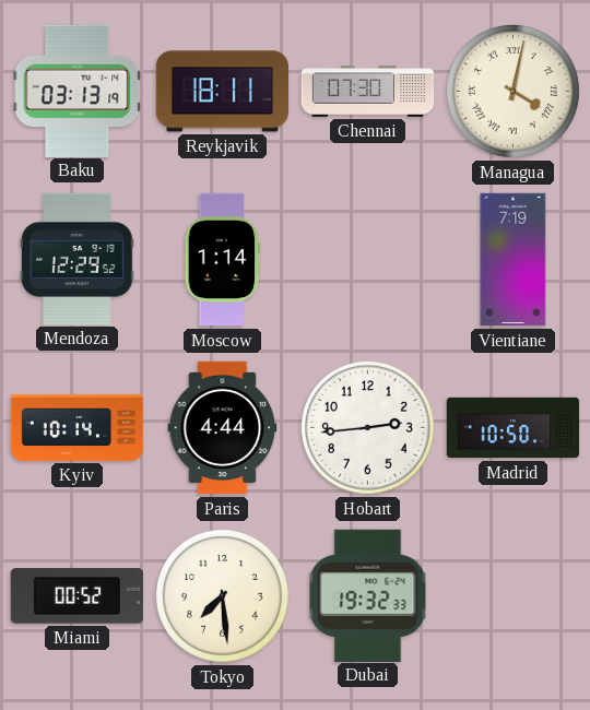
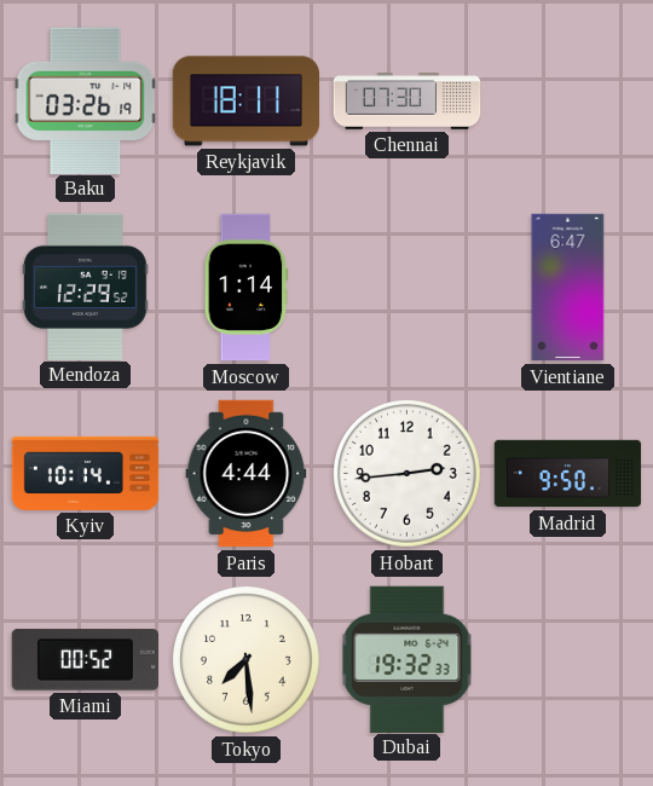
Baku: 03:13 -> 03:26
Managua: 4:02 -> none
Vientiane: 7:19 -> 6:47
Madrid: 10:50 -> 9:50
